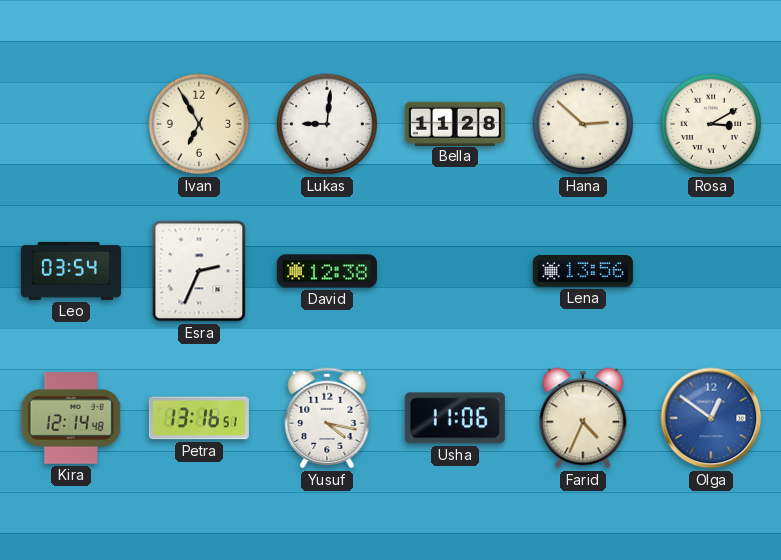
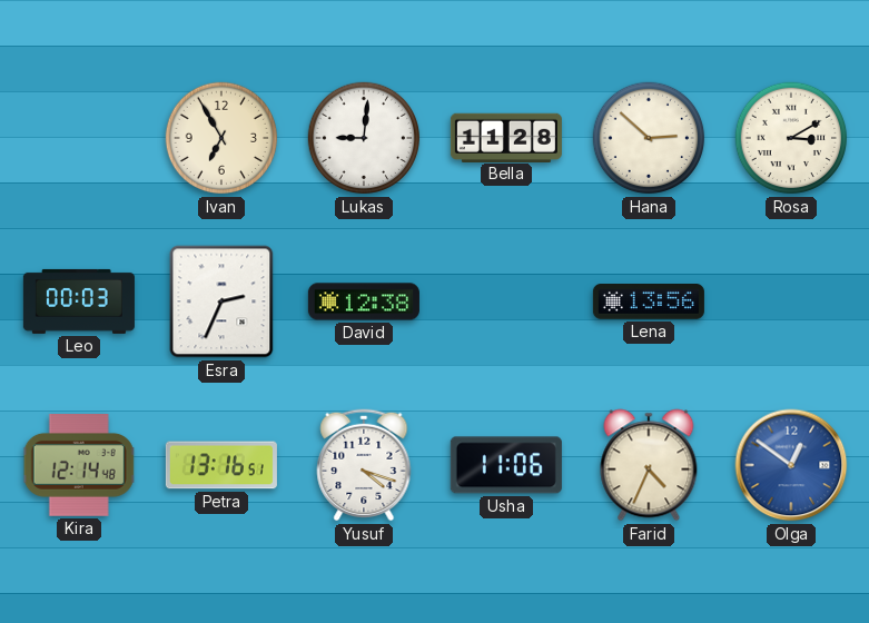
Leo: 03:54 -> 00:03
Yusuf: 4:17 -> 4:18
